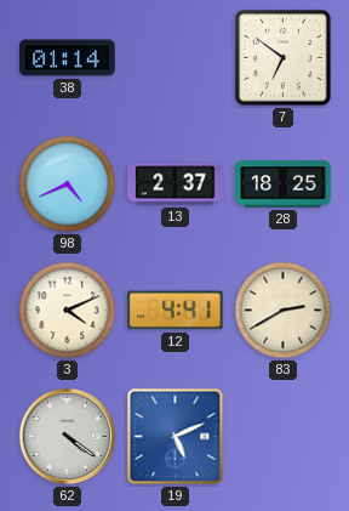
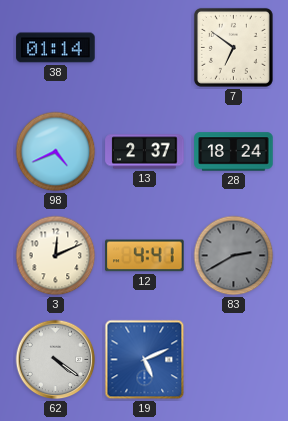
28: 18:25 -> 18:24
3: 4:11 -> 12:11
83 dial: cream -> grey
